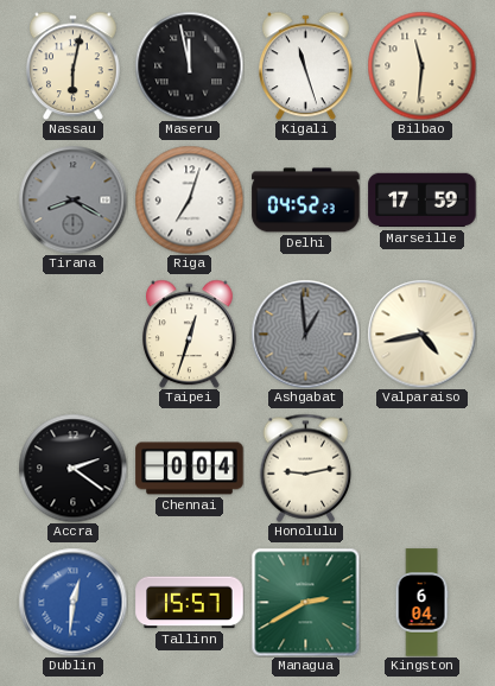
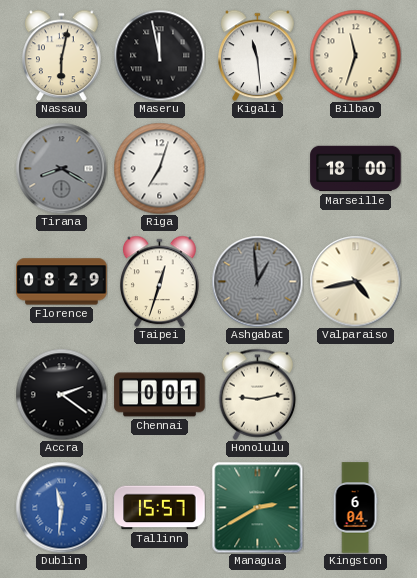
Kigali: 11:27 -> 11:29
Bilbao: 11:31 -> 11:33
Delhi: 04:52 -> none
Marseille: 17:59 -> 18:00
Florence: none -> 08:29
Chennai: 0:04 -> 0:01
Dublin: 12:31 -> 11:31
